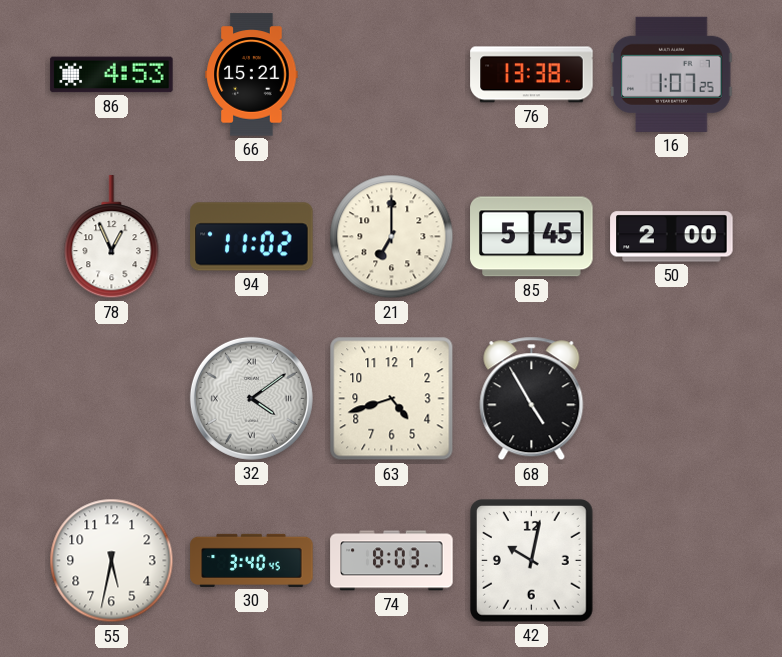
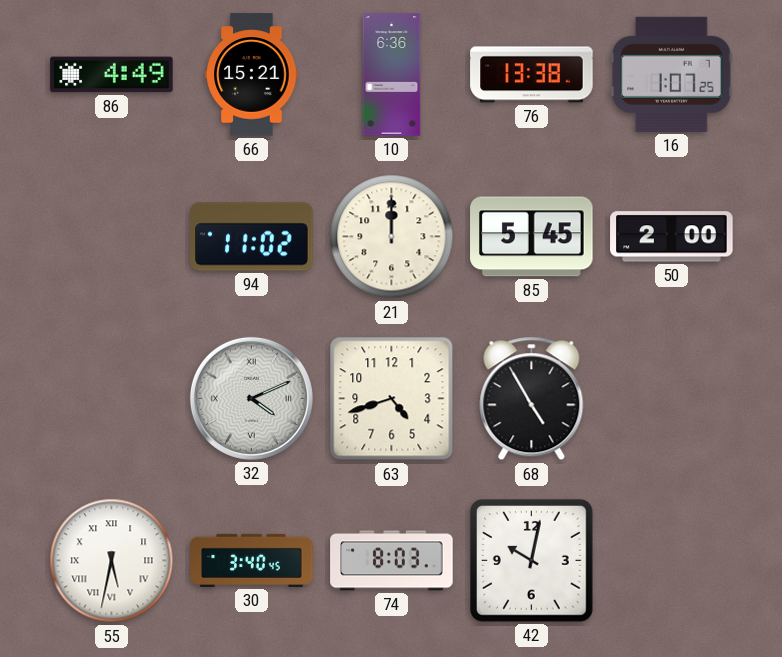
86: 4:53 -> 4:49
10: none -> 6:36
78: 12:56 -> none
21: 7:00 -> 12:00
32: 4:09 -> 4:11
55 numerals: Arabic -> Roman
